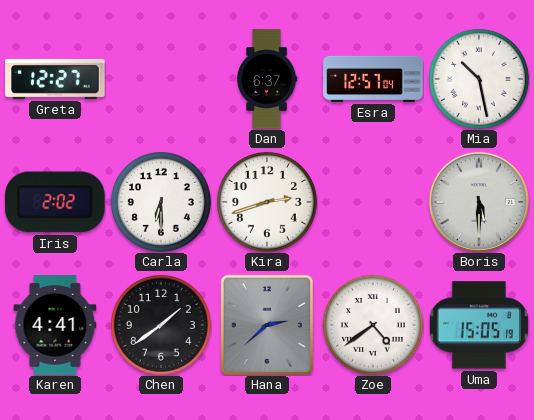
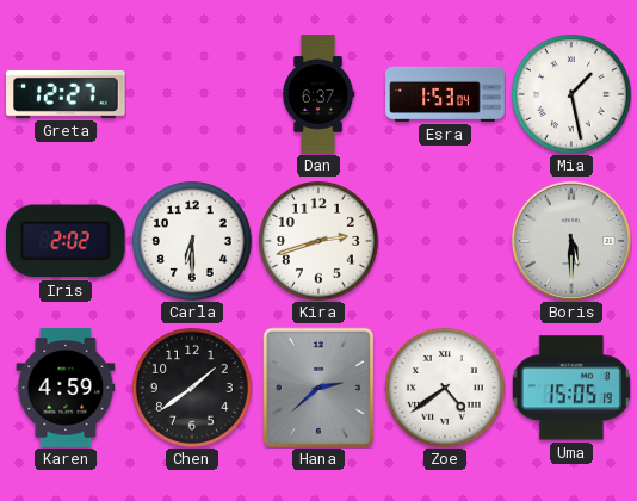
Esra: 12:57 -> 1:53
Mia: 10:28 -> 1:28
Karen: 4:41 -> 4:59
